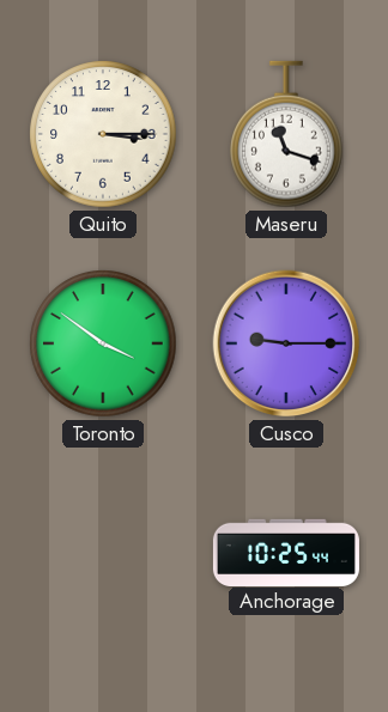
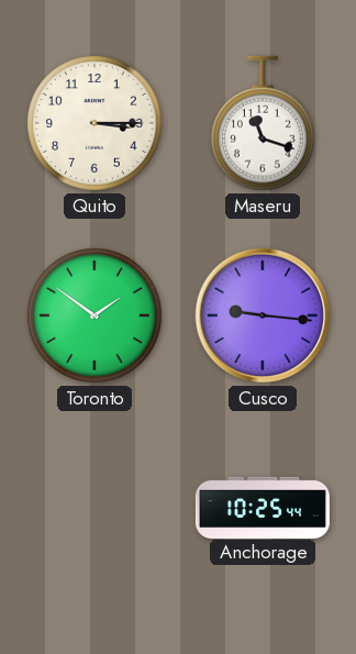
Toronto: 3:51 -> 1:51
Cusco: 9:15 -> 9:16
